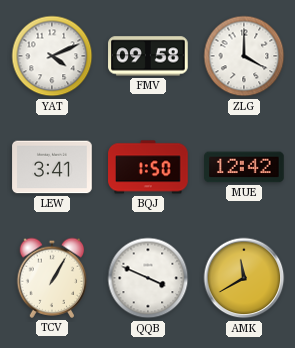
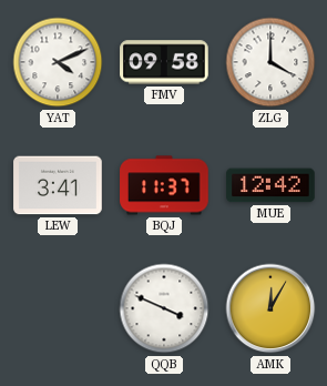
BQJ: 1:50 -> 11:37
TCV: 1:05 -> none
AMK: 11:40 -> 12:05
